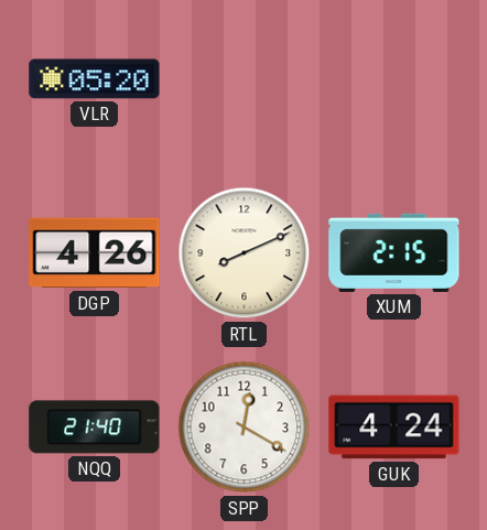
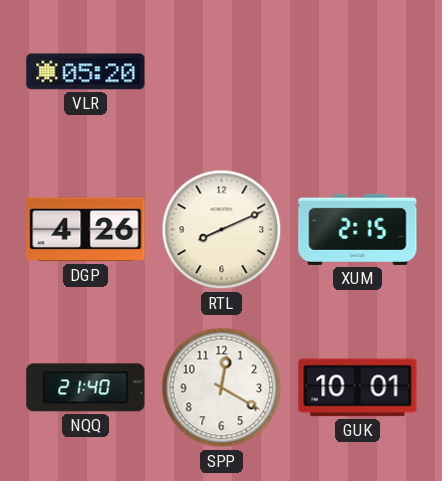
GUK: 4:24 -> 10:01
